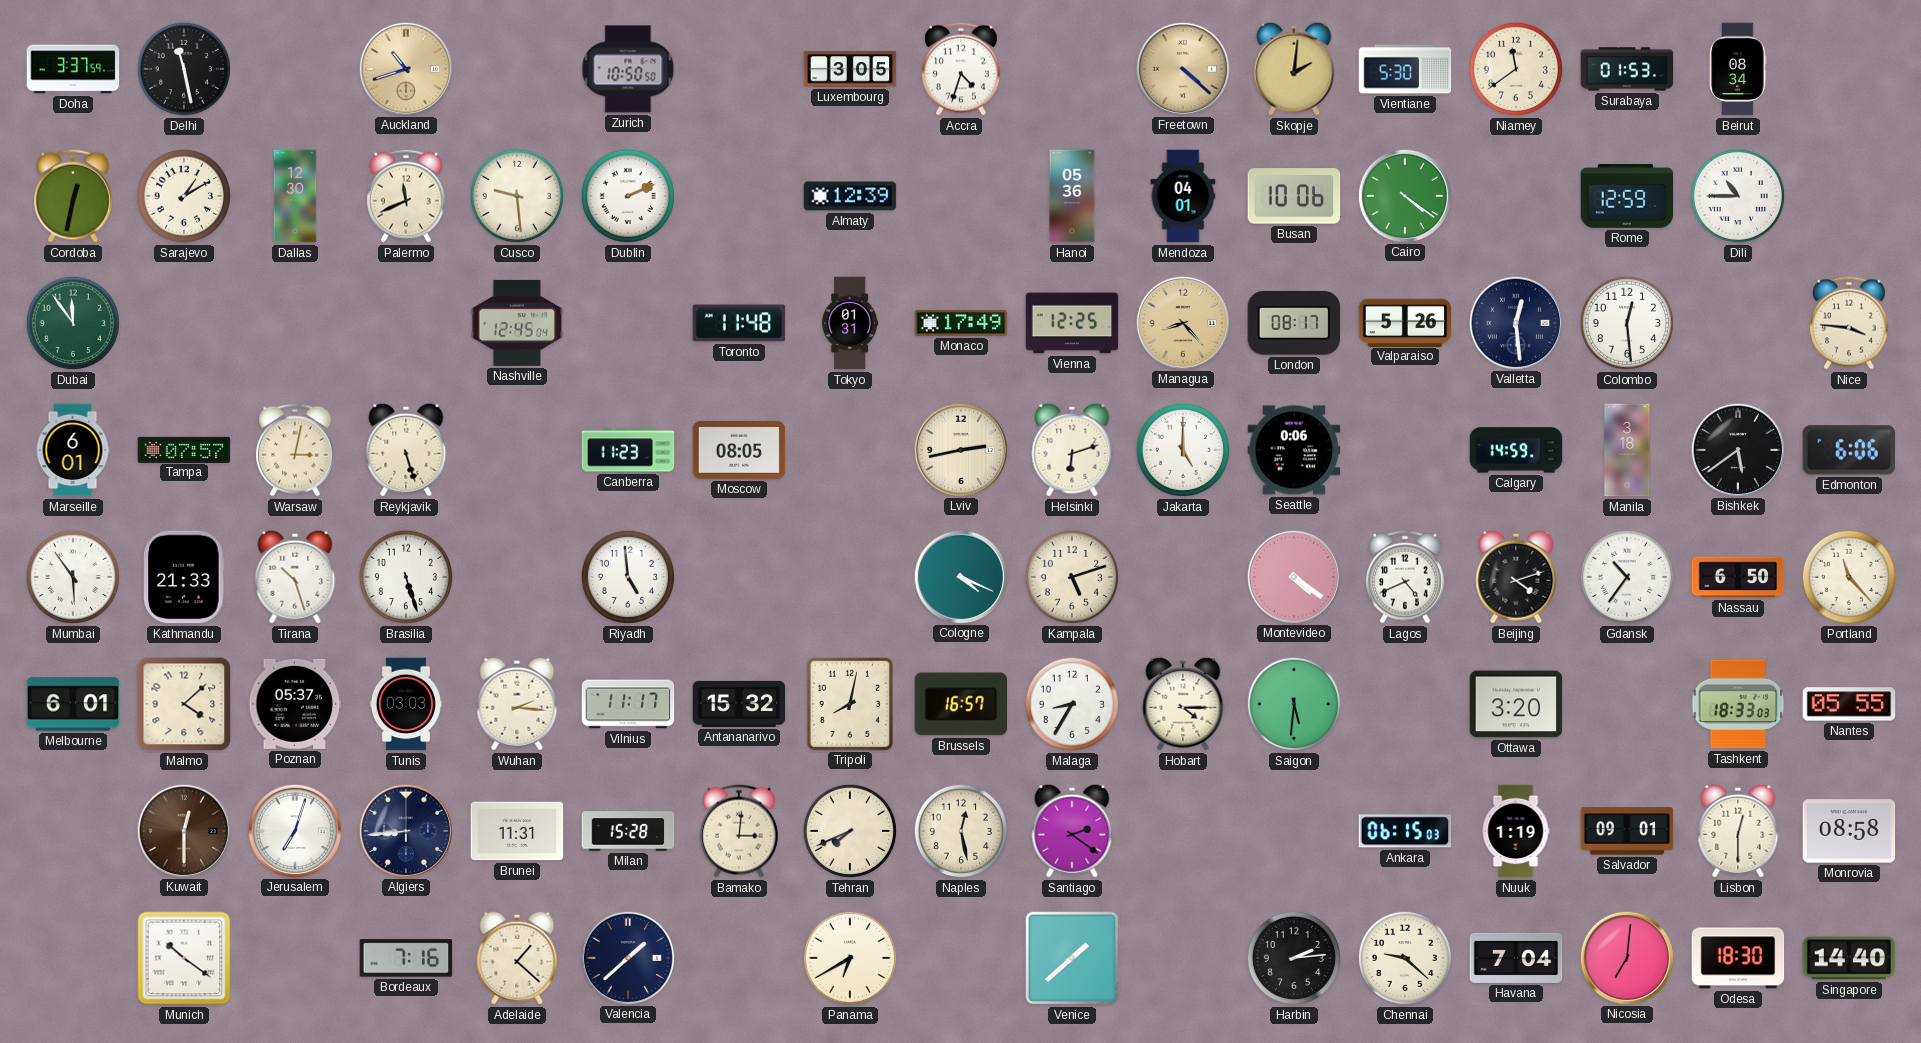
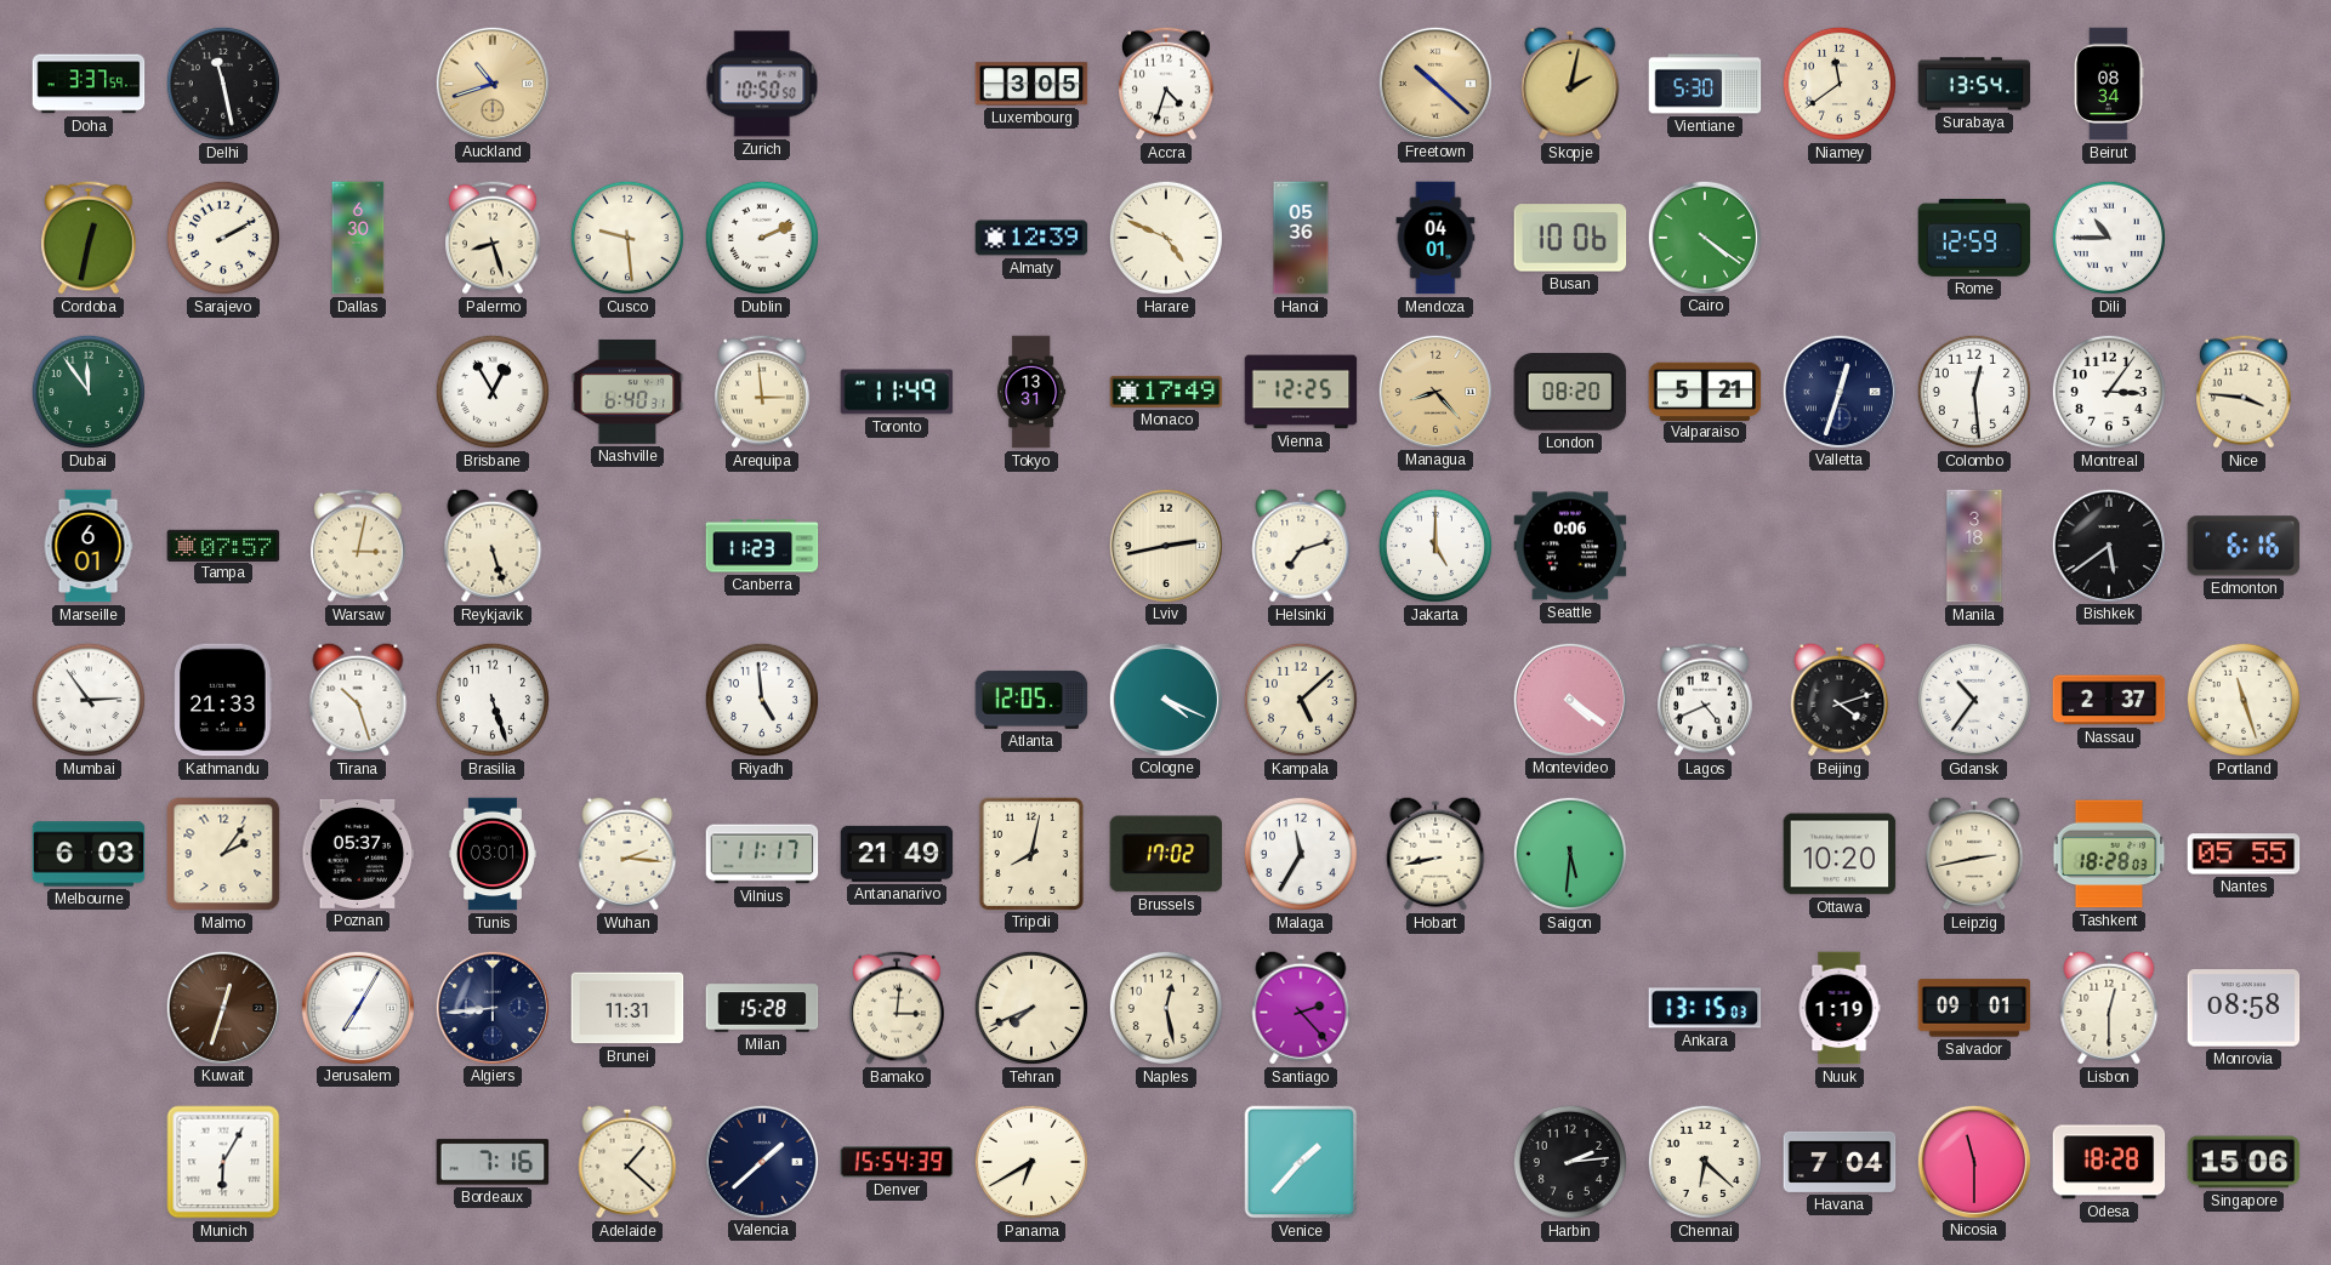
Freetown: 4:22 -> 10:22
Skopje: 2:01 -> 2:02
Surabaya: 01:53 -> 13:54
Sarajevo: 1:10 -> 2:10
Dallas: 12:30 -> 6:30
Palermo: 11:41 -> 8:27
Harare: none -> 4:49
Brisbane: none -> 12:55
Nashville: 12:45 -> 6:40
Arequipa: none -> 2:59
Toronto: 11:48 -> 11:49
Tokyo: 01:31 -> 13:31
London: 08:17 -> 08:20
Valparaiso: 5:26 -> 5:21
Valletta: 12:29 -> 12:33
Montreal: none -> 3:06
Moscow: 08:05 -> none
Helsinki: 6:12 -> 7:12
Calgary: 14:59 -> none
Edmonton: 6:06 -> 6:16
Mumbai: 5:54 -> 2:54
Atlanta: none -> 12:05
Kampala: 5:12 -> 5:08
Nassau: 6:50 -> 2:37
Portland: 11:23 -> 11:27
Melbourne: 6:01 -> 6:03
Malmo: 4:08 -> 2:06
Tunis: 03:03 -> 03:01
Antananarivo: 15:32 -> 21:49
Brussels: 16:57 -> 17:02
Malaga: 8:35 -> 11:35
Hobart: 4:15 -> 8:43
Ottawa: 3:20 -> 10:20
Leipzig: none -> 2:43
Tashkent: 18:33 -> 18:28
Kuwait: 12:30 -> 12:33
Jerusalem: 7:03 -> 7:05
Santiago: 2:21 -> 2:23
Ankara: 06:15 -> 13:15
Munich: 10:21 -> 6:05
Denver: none -> 15:54
Venice: 1:38 -> 1:37
Chennai: 9:22 -> 6:22
Nicosia: 7:01 -> 11:30
Odesa: 18:30 -> 18:28
Singapore: 14:40 -> 15:06
